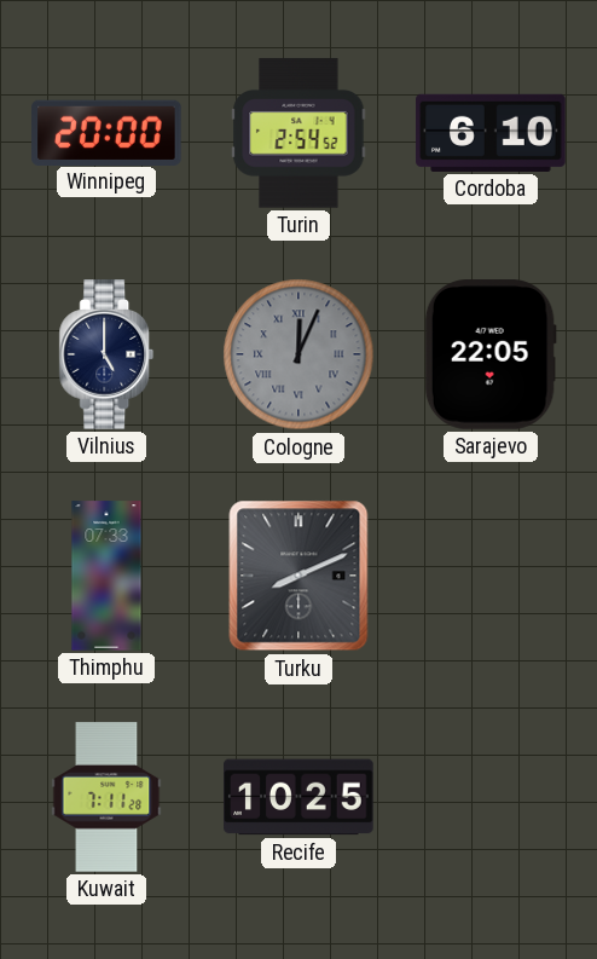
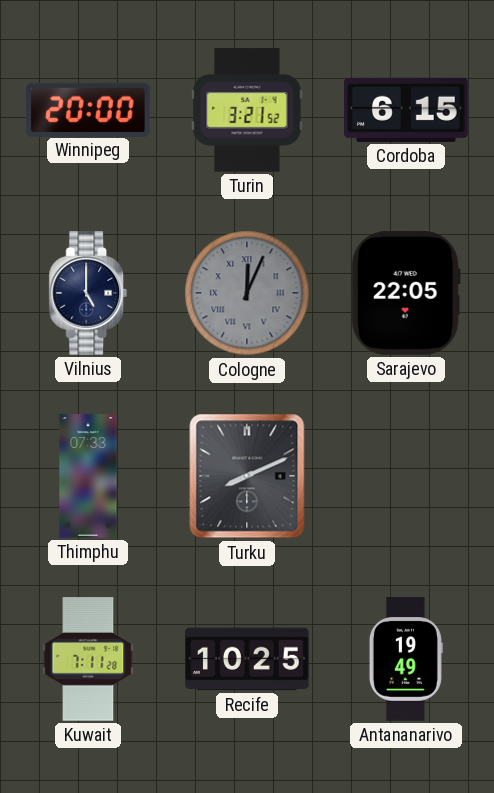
Turin: 2:54 -> 3:21
Cordoba: 6:10 -> 6:15
Antananarivo: none -> 19:49
